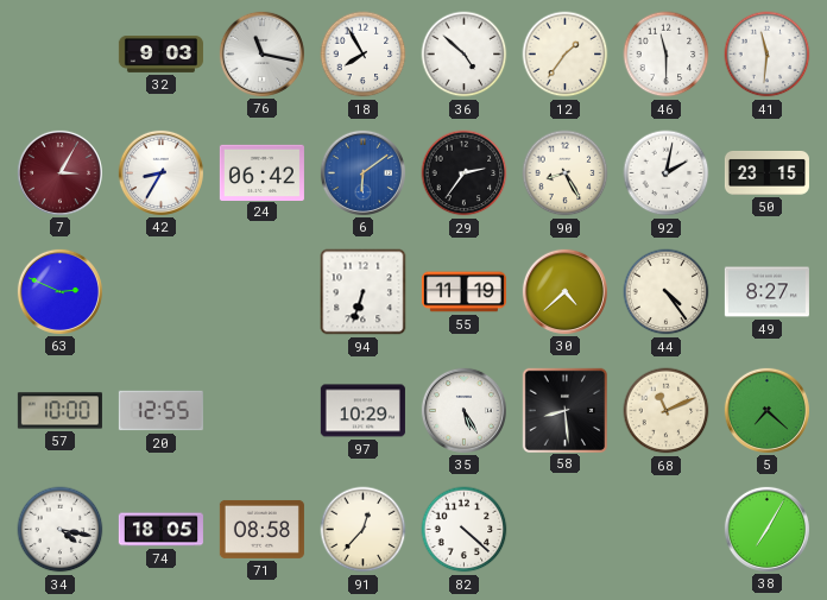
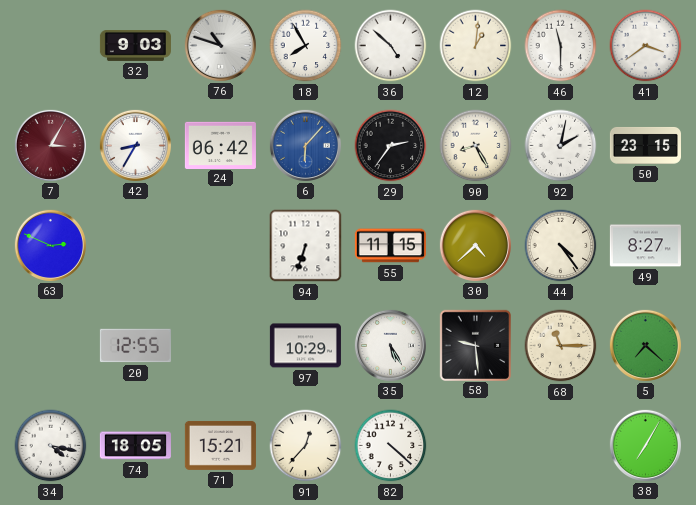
76: 11:17 -> 10:48
12: 1:36 -> 1:01
41: 11:31 -> 3:39
6: 6:09 -> 6:07
55: 11:19 -> 11:15
57: 10:00 -> none
58: 8:29 -> 9:29
68: 11:11 -> 11:15
71: 08:58 -> 15:21
